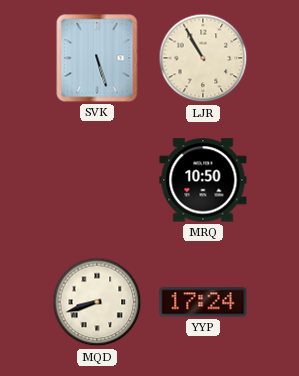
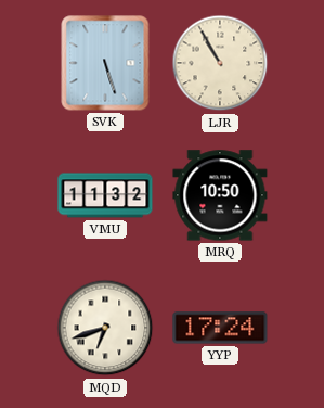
VMU: none -> 11:32
MQD: 8:42 -> 6:42
